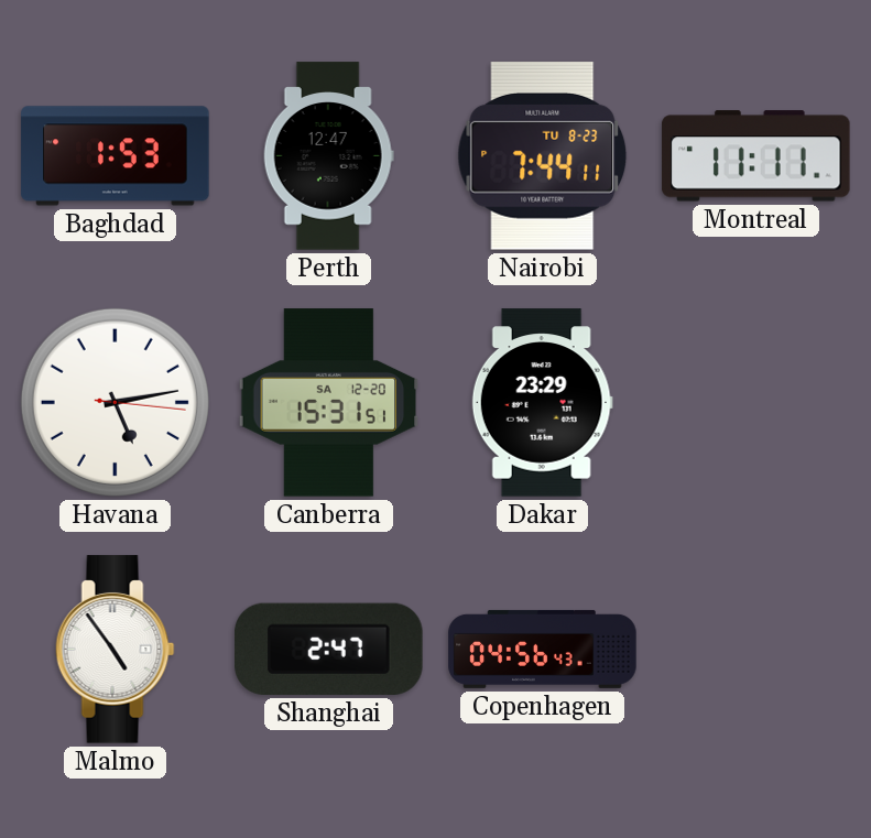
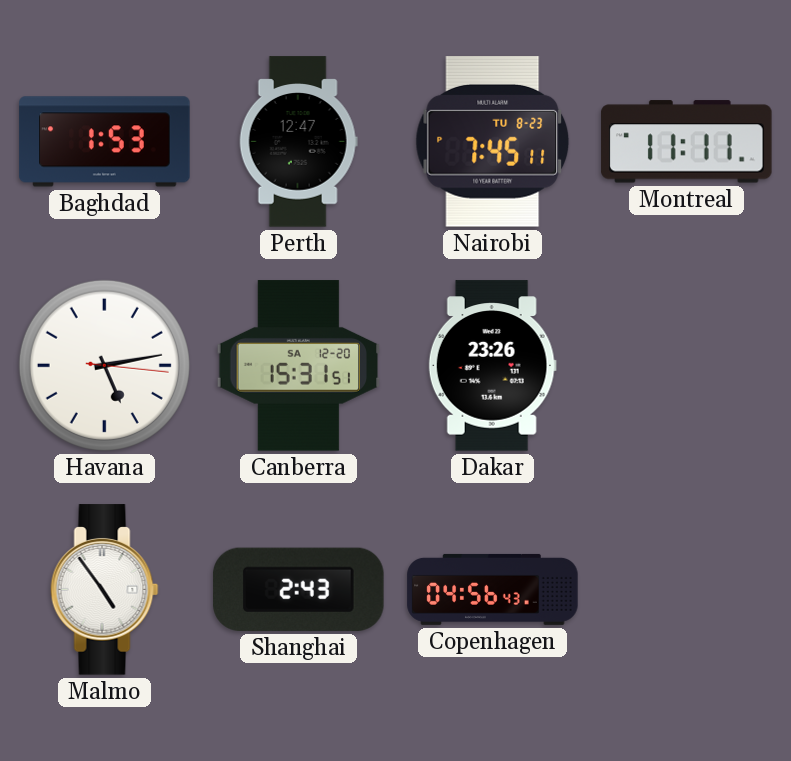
Nairobi: 7:44 -> 7:45
Dakar: 23:29 -> 23:26
Shanghai: 2:47 -> 2:43
